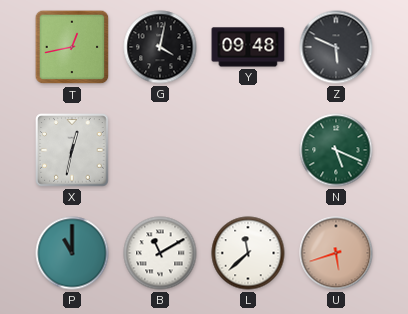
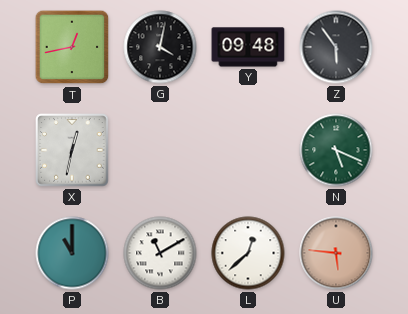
Z: 5:49 -> 5:54
L: 11:38 -> 12:38
U: 5:42 -> 5:46
